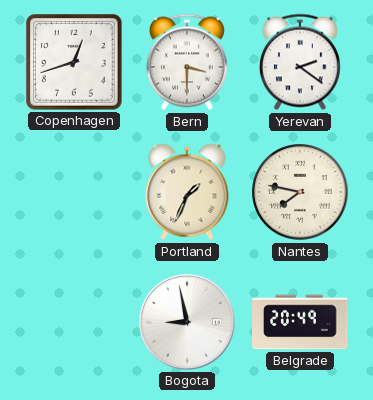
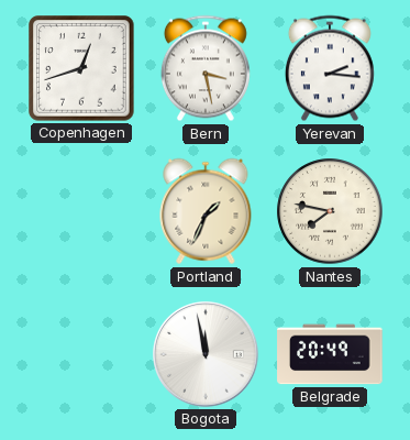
Bern: 3:30 -> 3:28
Yerevan: 2:21 -> 2:16
Bogota: 8:58 -> 11:58
